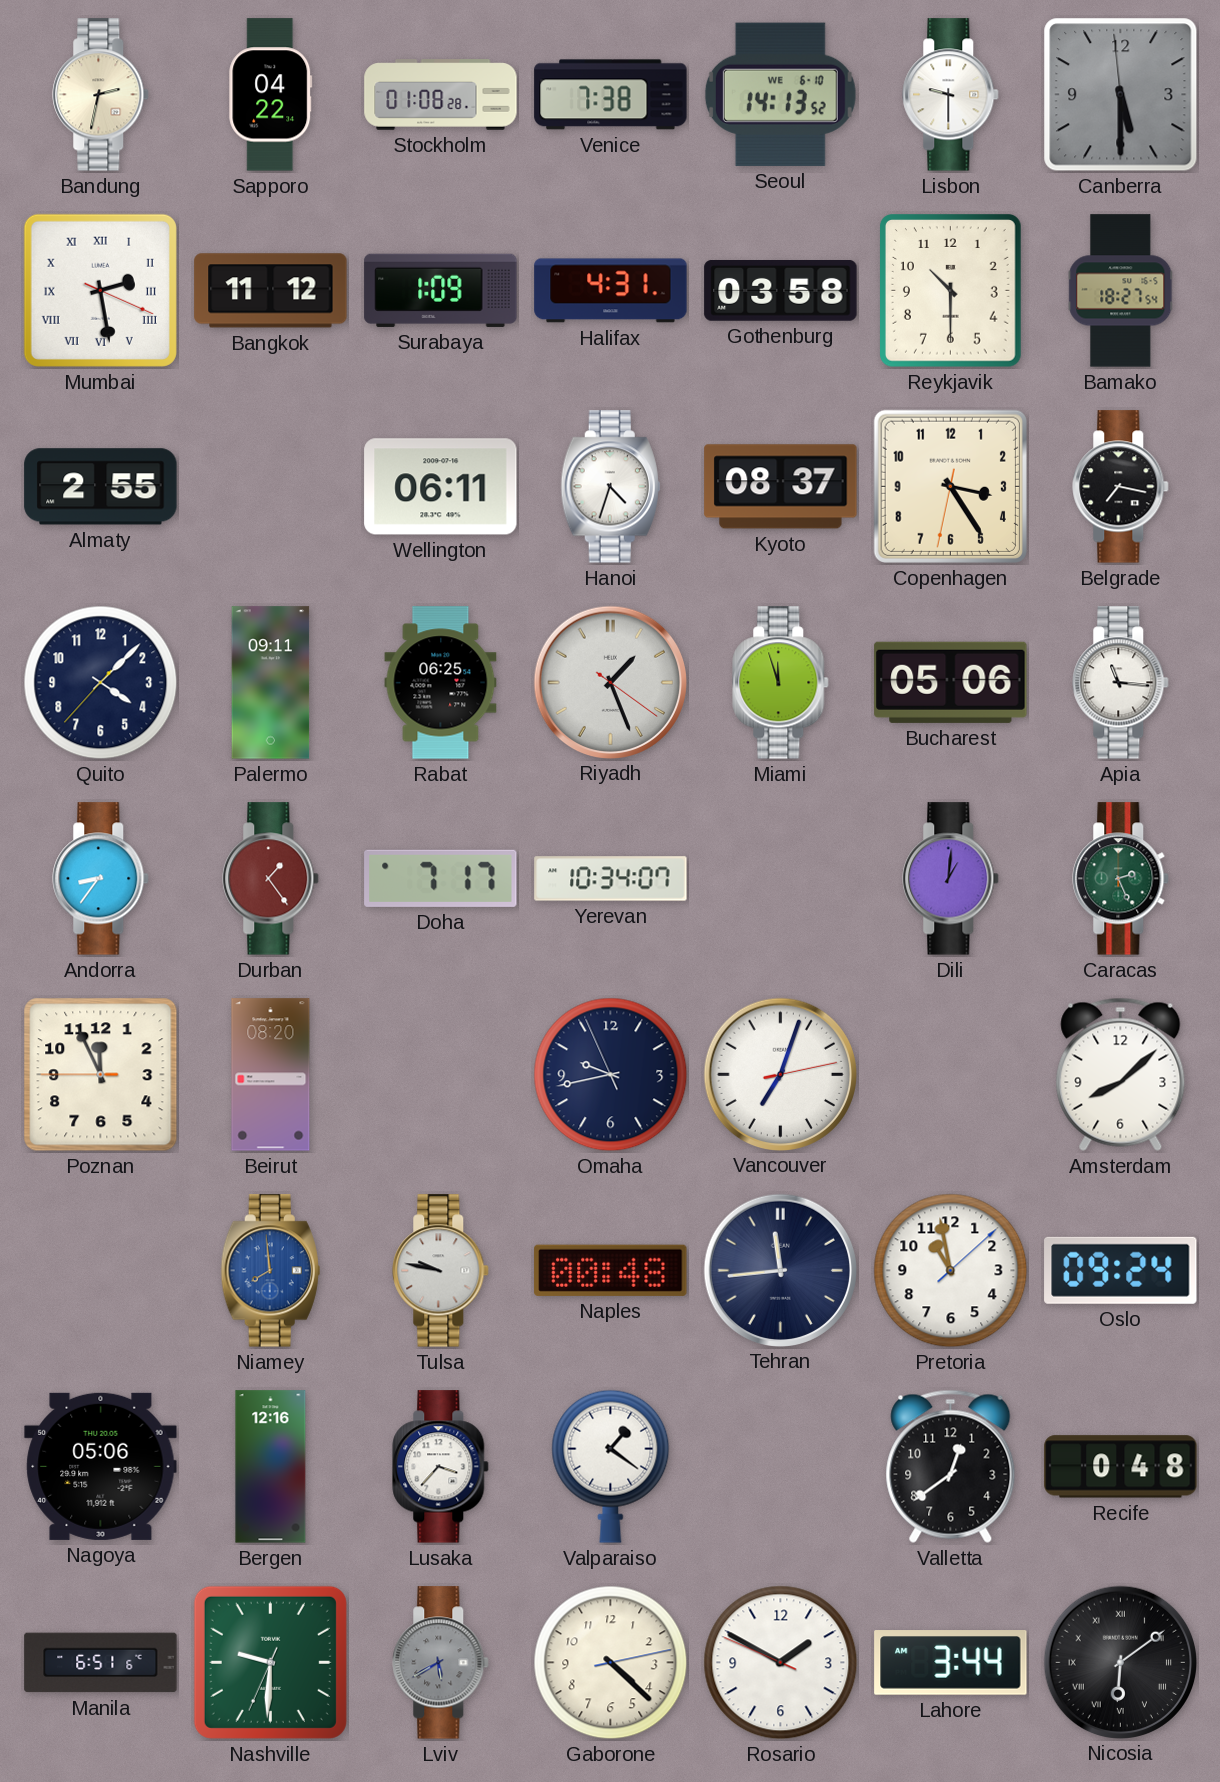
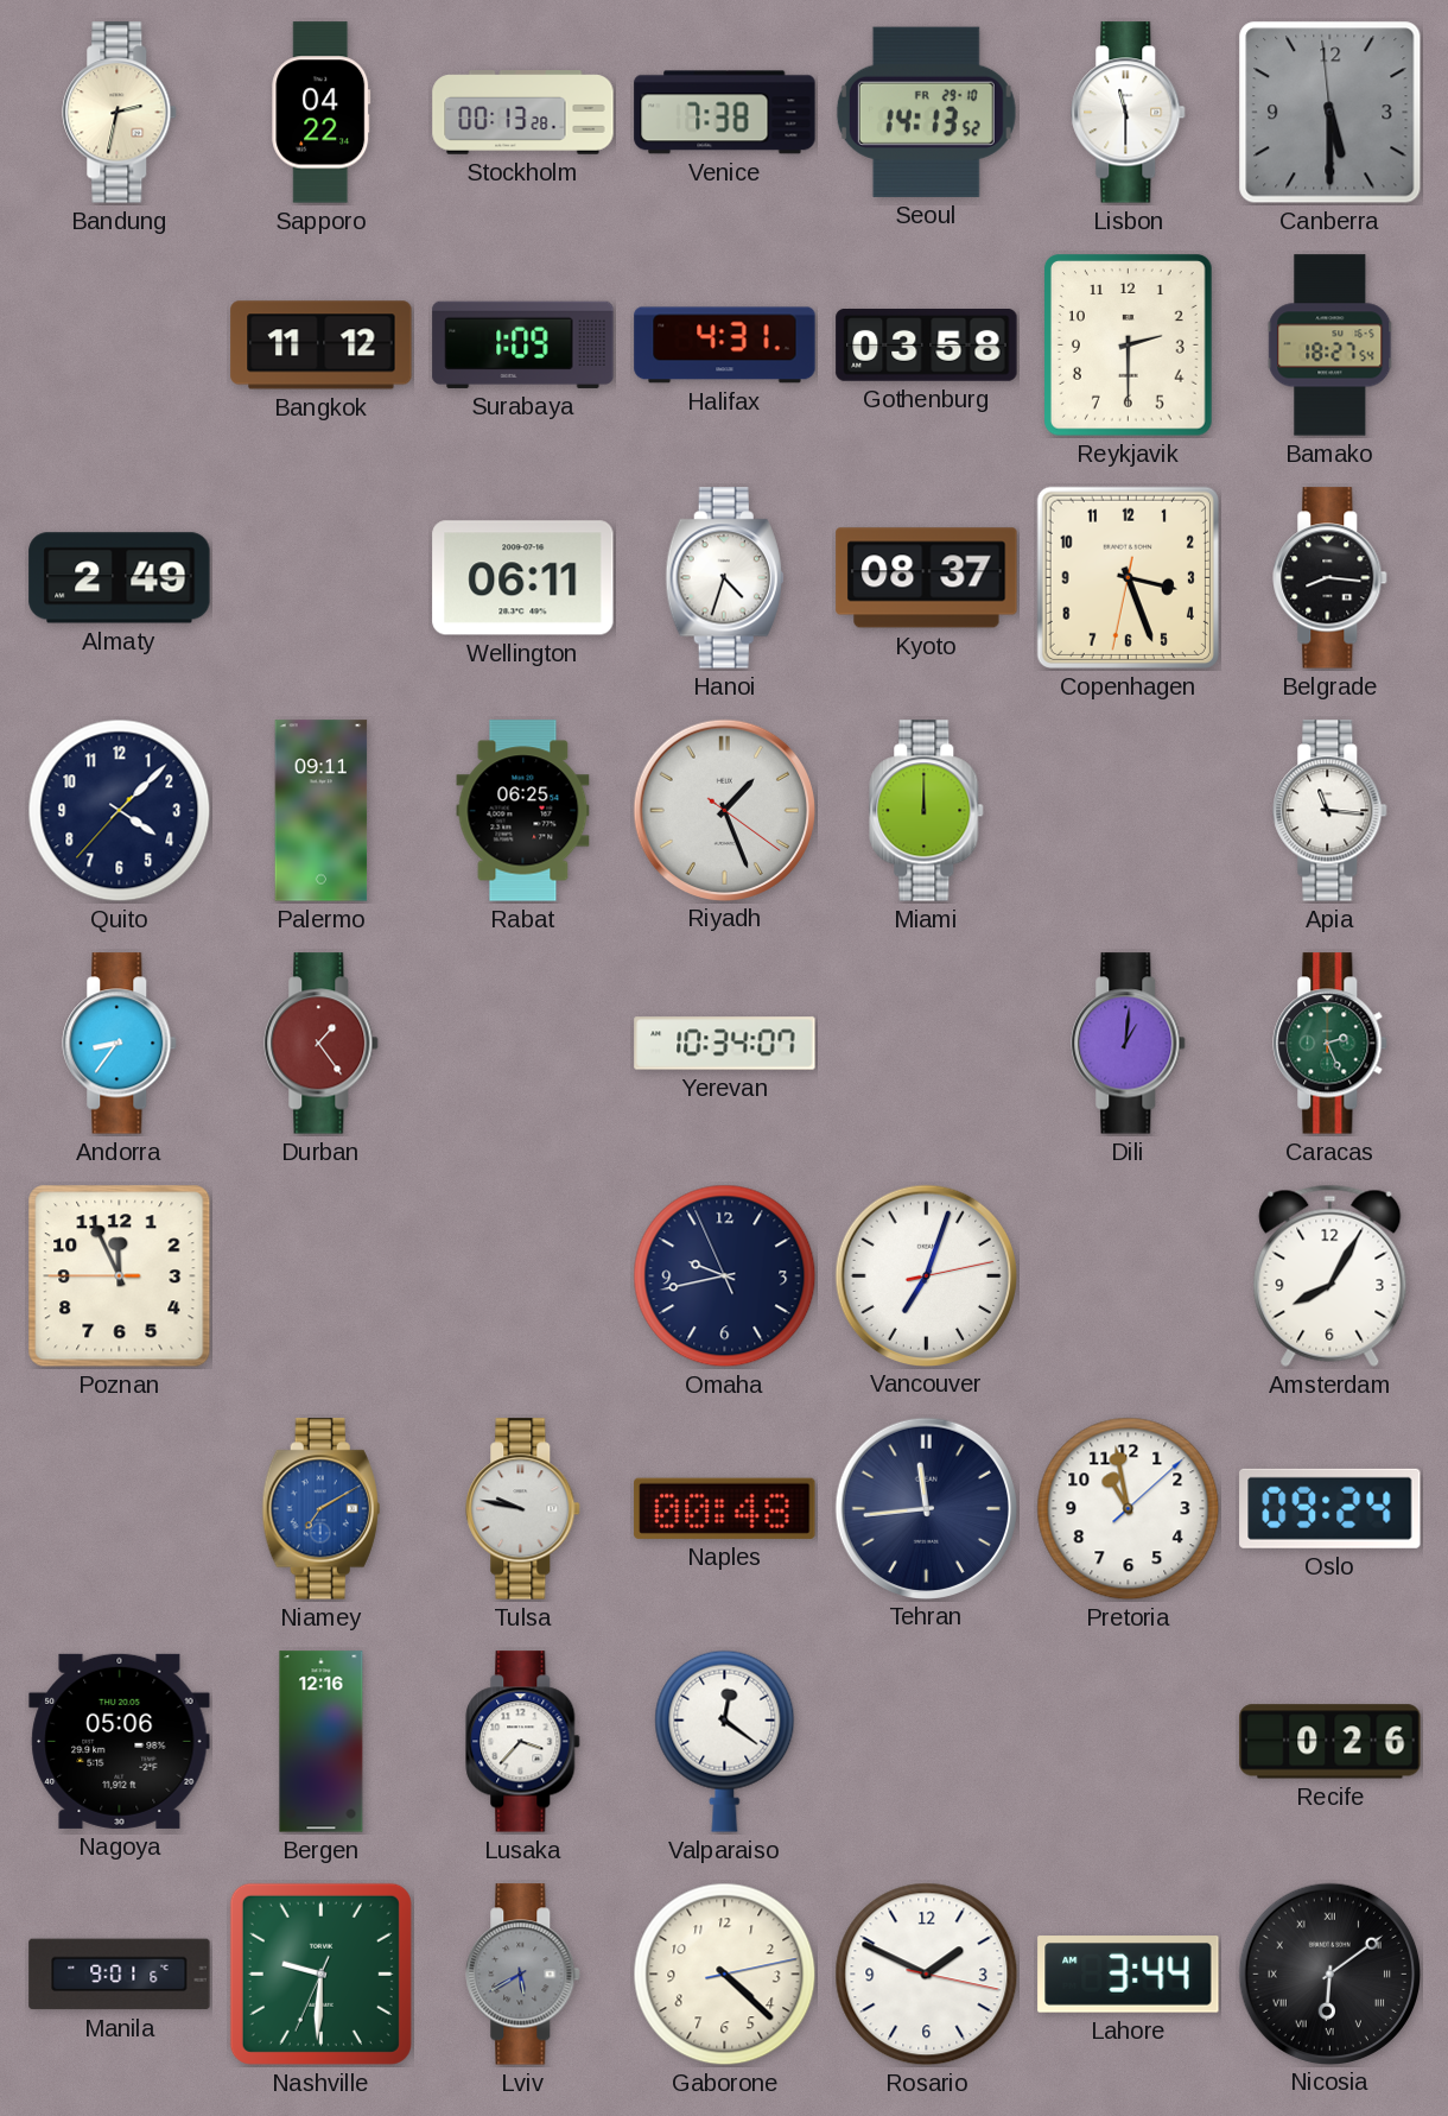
Stockholm: 01:08 -> 00:13
Seoul date: WE 6-10 -> FR 29-10
Lisbon: 9:30 -> 11:30
Mumbai: 2:28 -> none
Reykjavik: 10:30 -> 2:30
Almaty: 2:55 -> 2:49
Copenhagen: 3:24 -> 3:26
Belgrade: 7:17 -> 8:16
Miami: 11:57 -> 12:00
Bucharest: 05:06 -> none
Doha: 7:17 -> none
Beirut: 08:20 -> none
Amsterdam: 8:08 -> 8:05
Niamey: 7:59 -> 7:10
Valparaiso: 1:21 -> 12:21
Valletta: 12:39 -> none
Recife: 0:48 -> 0:26
Manila: 6:51 -> 9:01
Rosario: 1:49:49 -> 1:49:17
